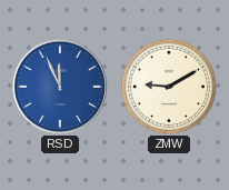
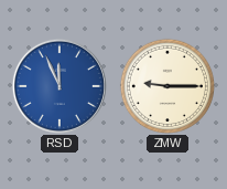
ZMW: 9:10 -> 9:15
